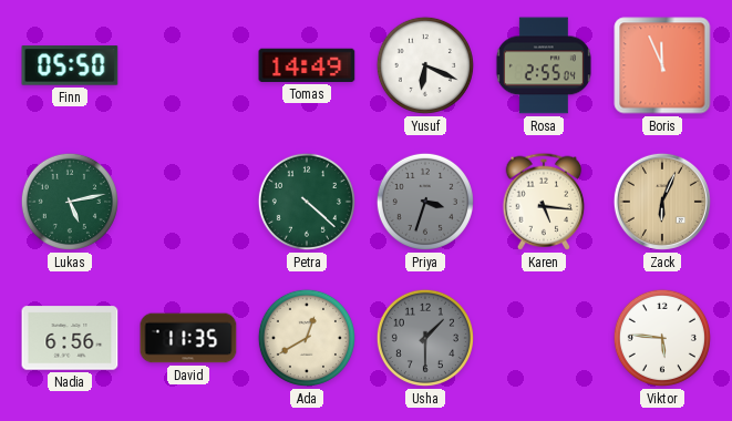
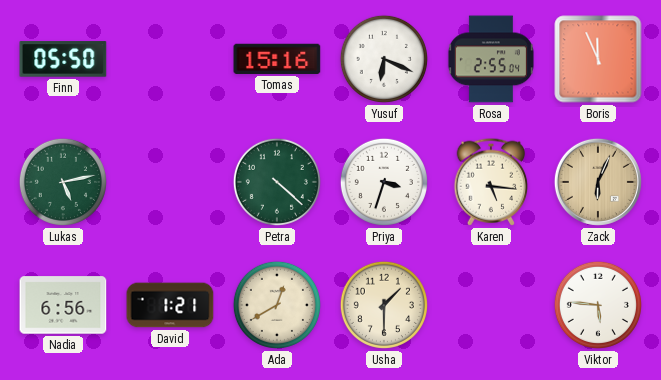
Tomas: 14:49 -> 15:16
Priya dial: grey -> white
David: 11:35 -> 1:21
Usha dial: grey -> cream
